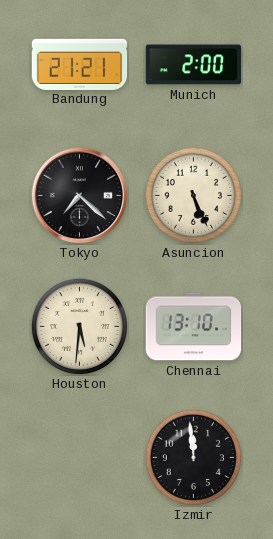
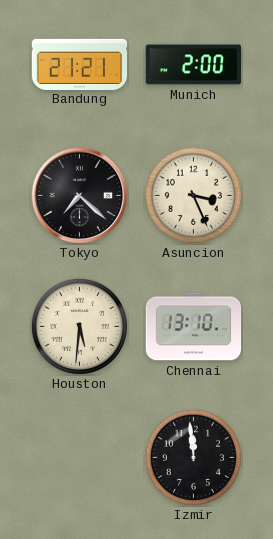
Asuncion: 5:26 -> 3:26
